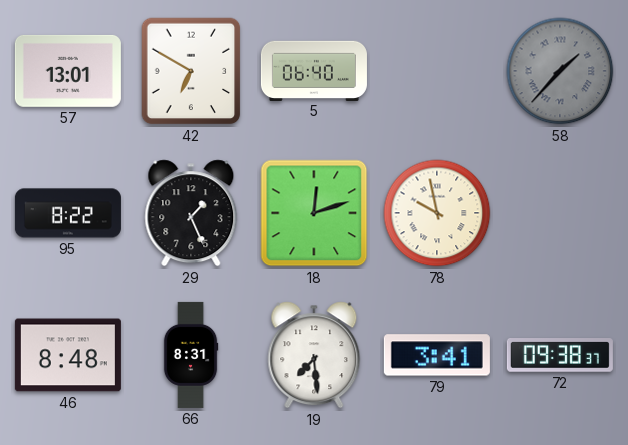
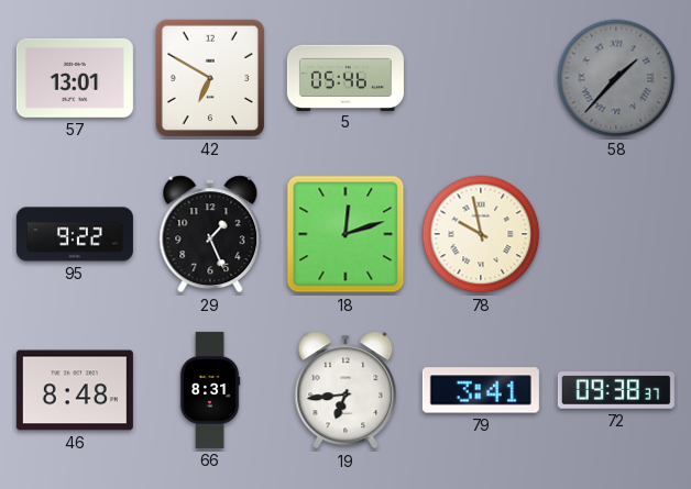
5: 06:40 -> 05:46
95: 8:22 -> 9:22
19: 7:29 -> 6:44
